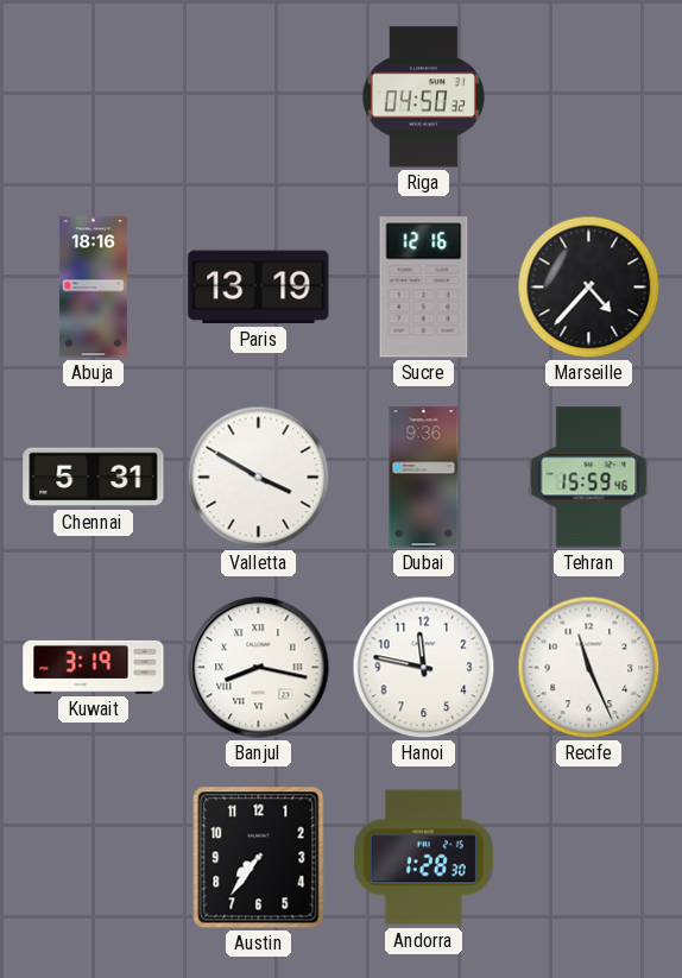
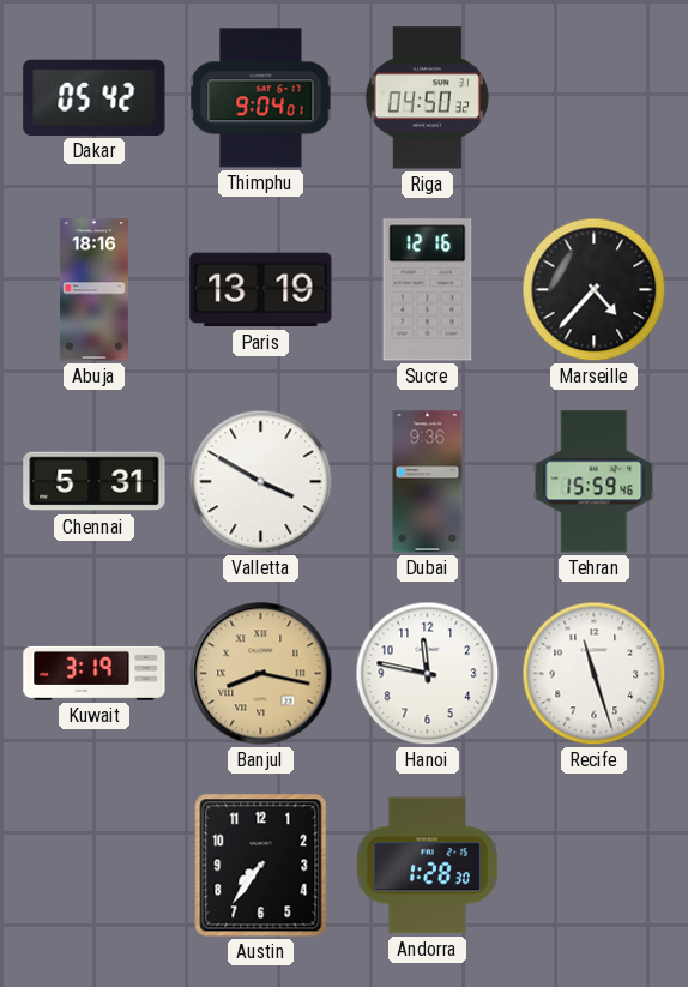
Dakar: none -> 05:42
Thimphu: none -> 9:04
Banjul dial: white -> champagne
Recife: 11:26 -> 11:27
